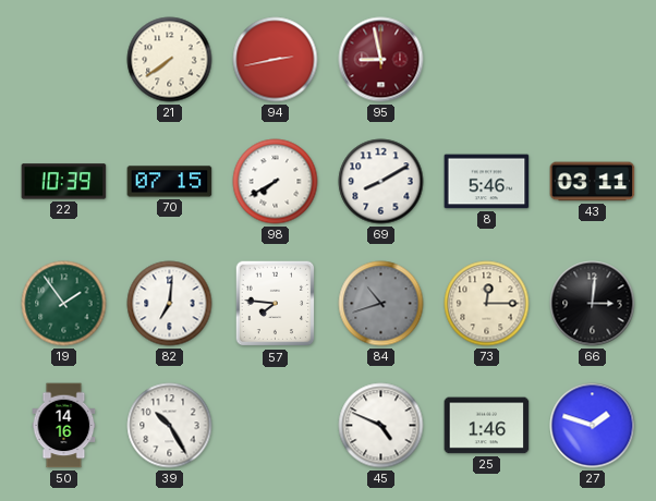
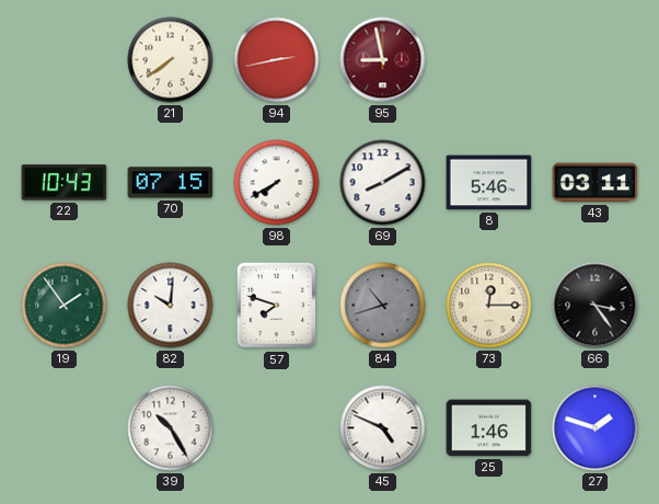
22: 10:39 -> 10:43
82: 7:01 -> 10:01
57: 7:46 -> 7:48
66: 3:01 -> 3:24
50: 14:16 -> none
